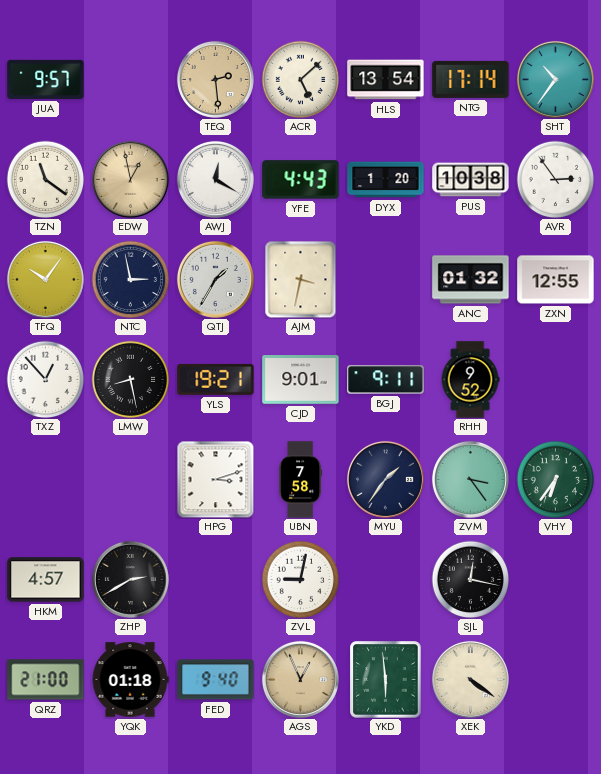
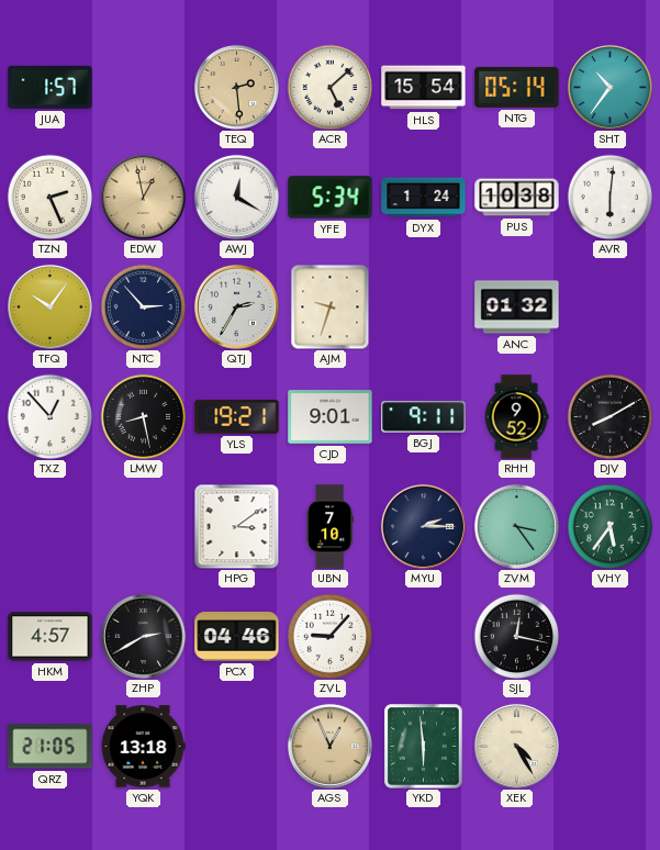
JUA: 9:57 -> 1:57
HLS: 13:54 -> 15:54
NTG: 17:14 -> 05:14
TZN: 11:21 -> 2:26
YFE: 4:43 -> 5:34
DYX: 1:20 -> 1:24
AVR: 2:54 -> 6:01
NTC: 2:58 -> 2:53
QTJ: 1:35 -> 2:35
AJM: 3:32 -> 9:33
ZXN: 12:55 -> none
DJV: none -> 8:10
HPG: 3:12 -> 3:09
UBN: 7:58 -> 7:10
MYU: 1:36 -> 2:15
VHY: 6:36 -> 5:36
PCX: none -> 04:46
ZVL: 9:02 -> 9:07
QRZ: 21:00 -> 21:05
YQK: 01:18 -> 13:18
FED: 9:40 -> none
XEK: 4:21 -> 4:25
